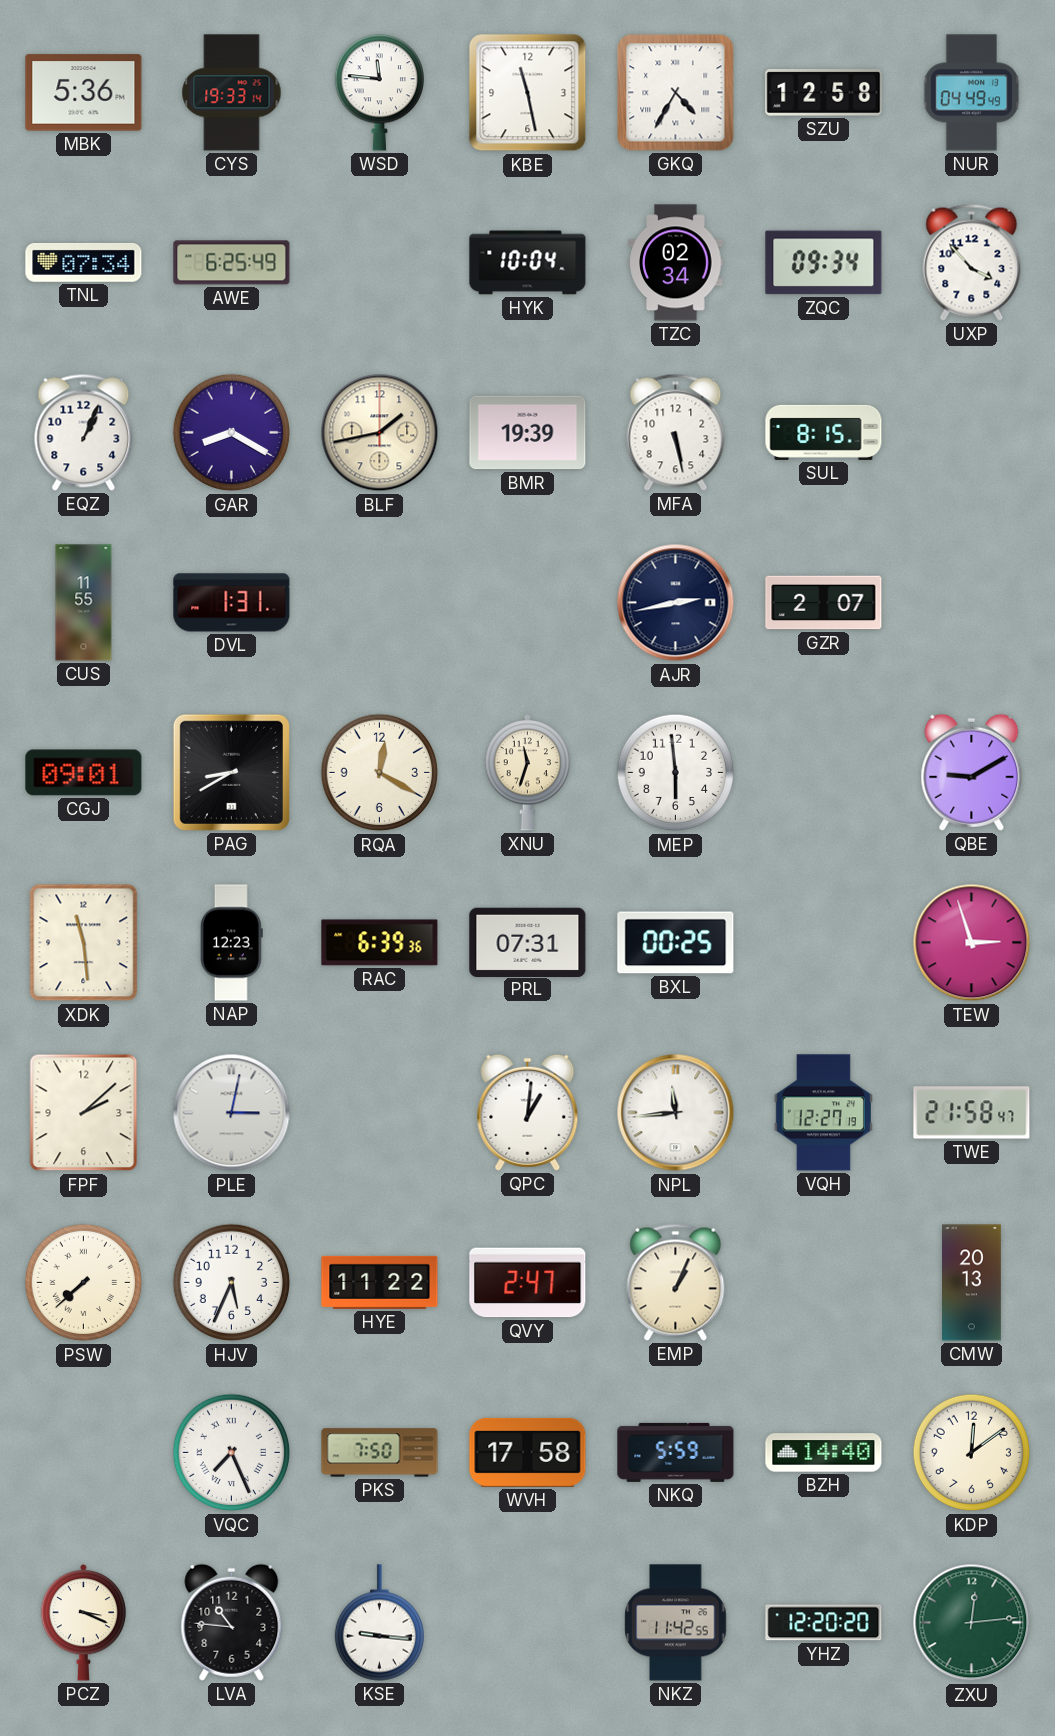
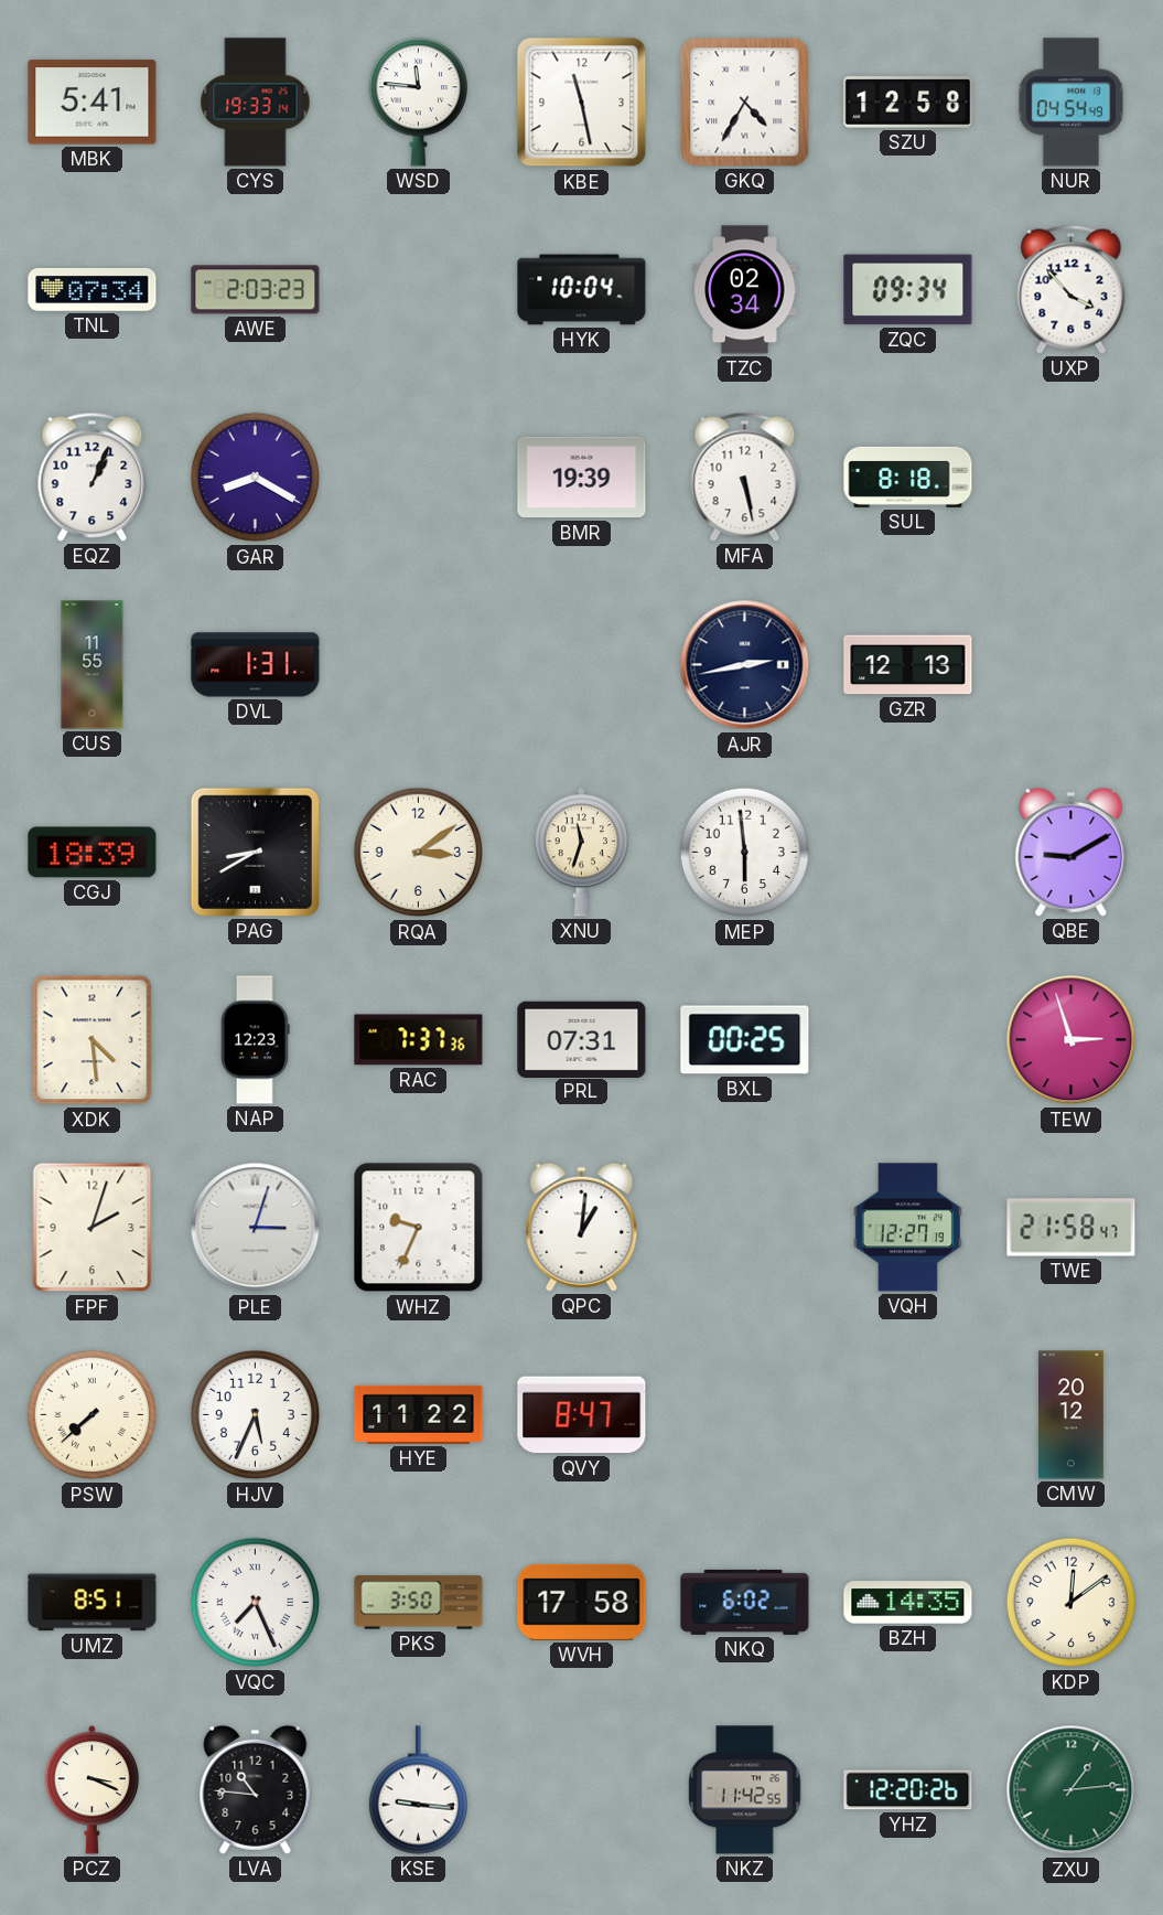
MBK: 5:36 -> 5:41
NUR: 04:49 -> 04:54
AWE: 6:25 -> 2:03
BLF: 1:43 -> none
SUL: 8:15 -> 8:18
GZR: 2:07 -> 12:13
CGJ: 09:01 -> 18:39
RQA: 12:20 -> 3:09
XDK: 11:29 -> 4:29
RAC: 6:39 -> 7:37
FPF: 2:08 -> 2:03
PLE: 3:02 -> 3:03
WHZ: none -> 9:34
NPL: 11:44 -> none
QVY: 2:47 -> 8:47
EMP: 1:04 -> none
CMW: 20:13 -> 20:12
UMZ: none -> 8:51
PKS: 7:50 -> 3:50
NKQ: 5:59 -> 6:02
BZH: 14:40 -> 14:35
YHZ: 12:20:20 -> 12:20:26
ZXU: 12:14 -> 1:14
